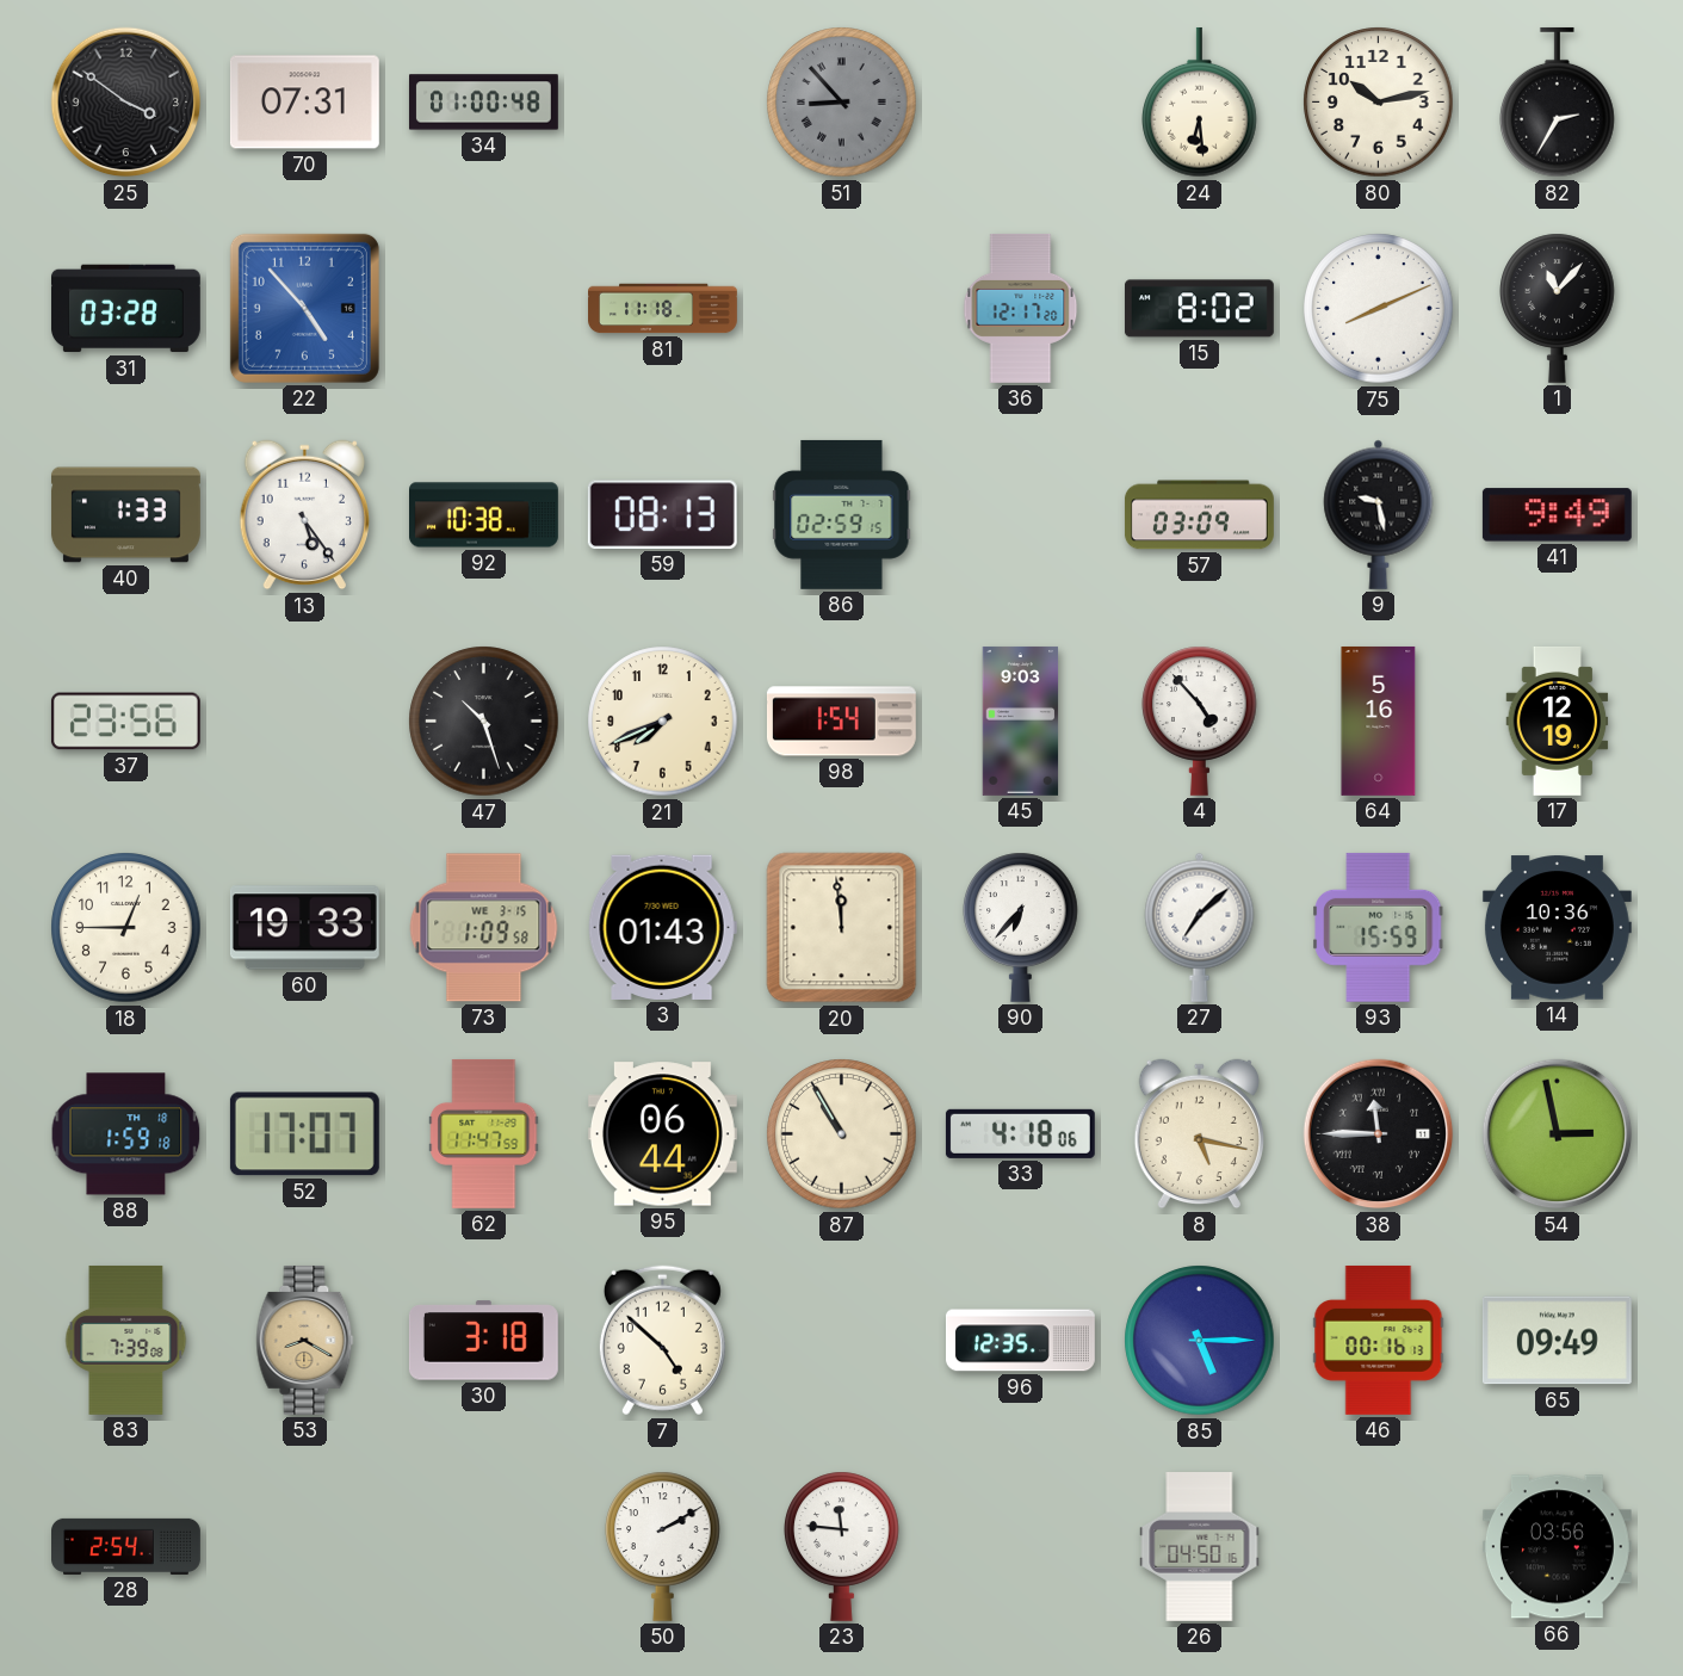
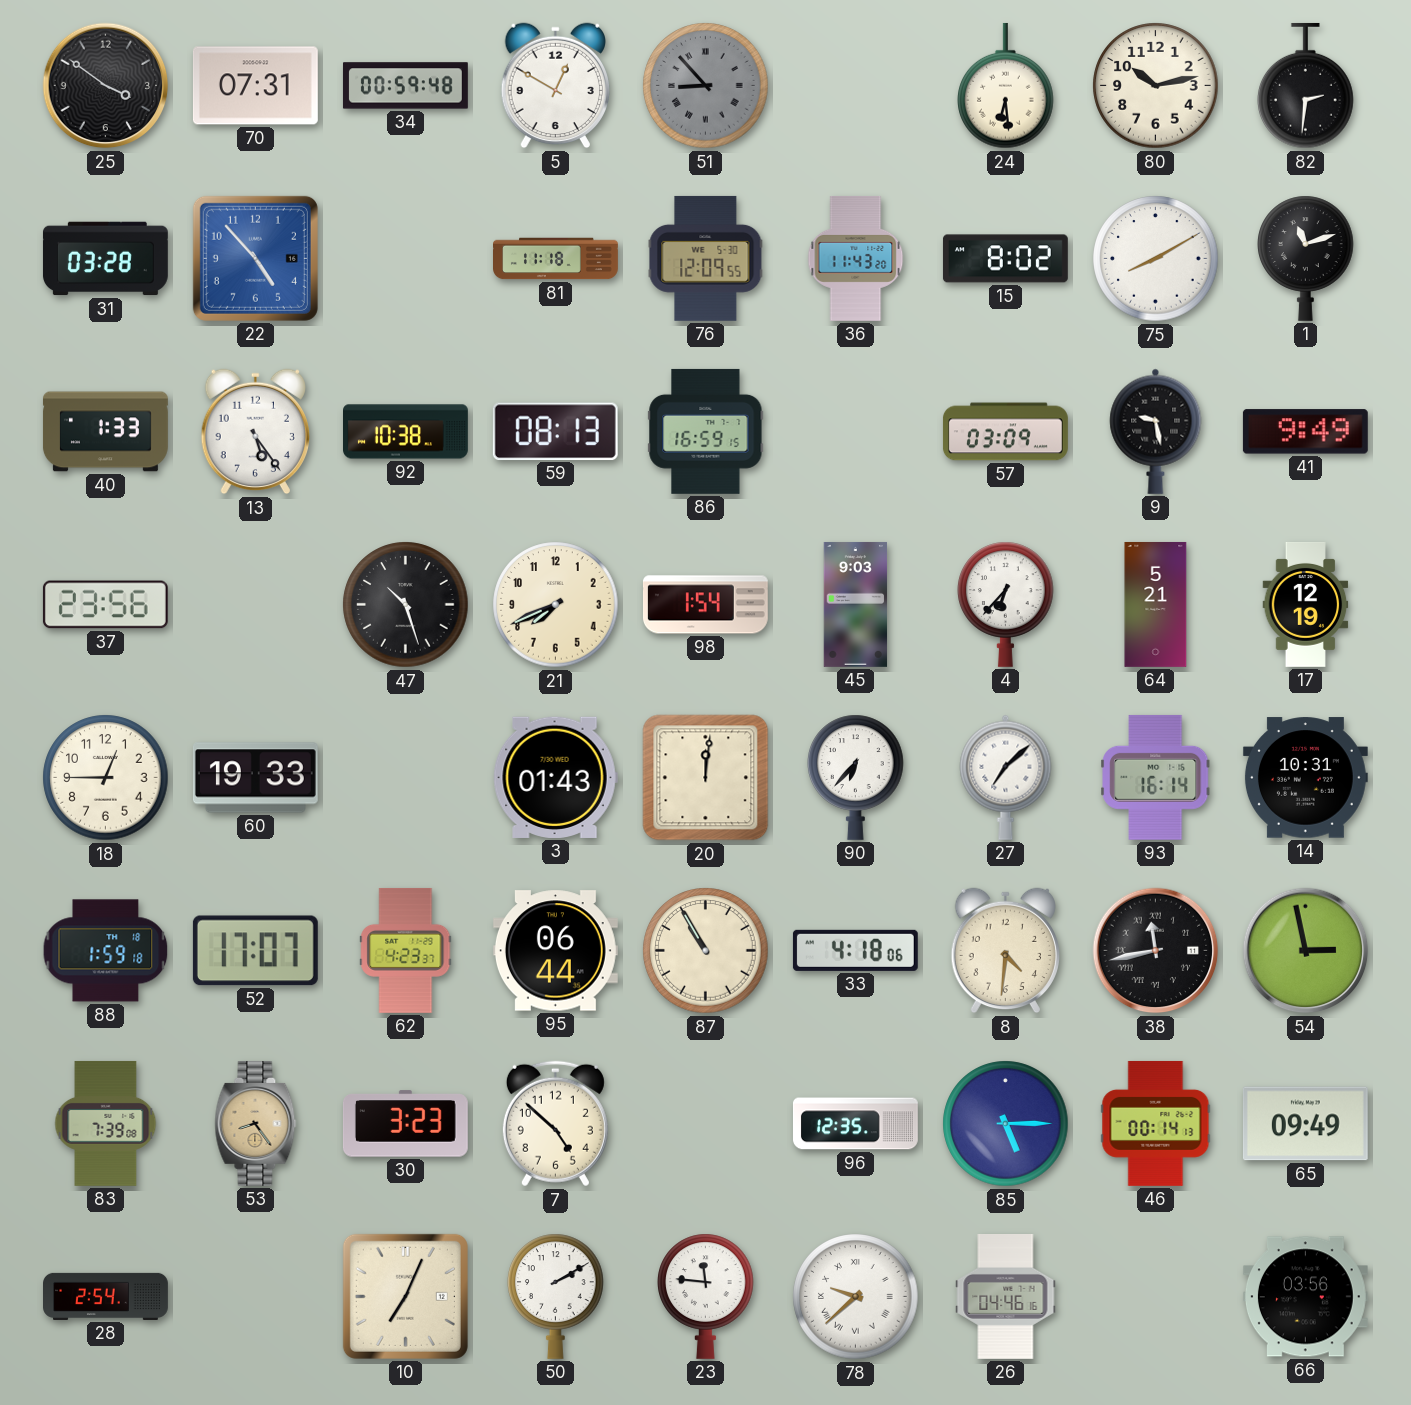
34: 01:00 -> 00:59
5: none -> 12:50
82: 2:35 -> 2:31
76: none -> 12:09
36: 12:17 -> 11:43
75: 8:11 -> 8:10
1: 11:07 -> 11:12
86: 02:59 -> 16:59
4: 4:53 -> 6:37
64: 5:16 -> 5:21
73: 1:09 -> none
20: 11:59 -> 12:01
93: 15:59 -> 16:14
14: 10:36 -> 10:31
62: 11:47 -> 4:23
8: 5:17 -> 4:31
38: 11:45 -> 11:43
53: 8:20 -> 8:24
30: 3:18 -> 3:23
46: 00:16 -> 00:14
10: none -> 7:04
78: none -> 9:38
26: 04:50 -> 04:46
